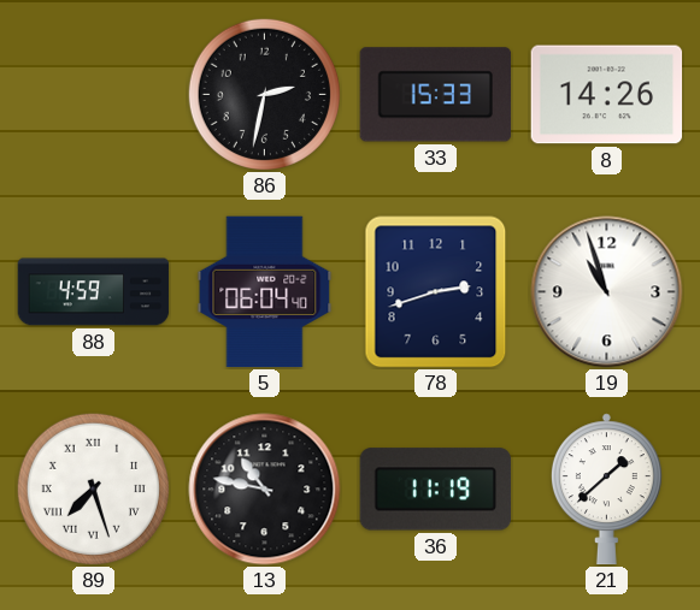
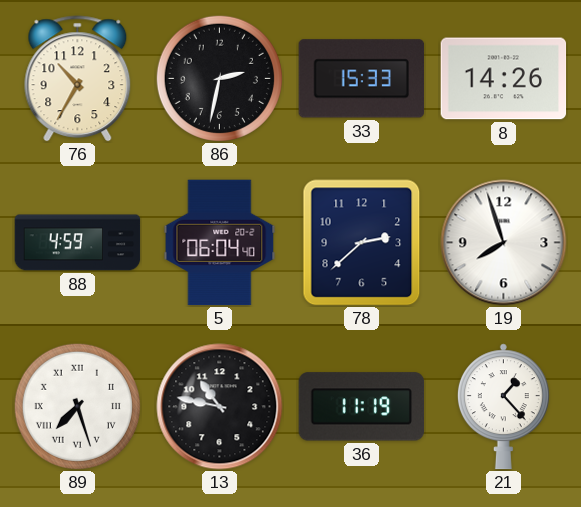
76: none -> 10:35
78: 2:42 -> 2:38
19: 10:57 -> 7:57
21: 1:38 -> 1:23
